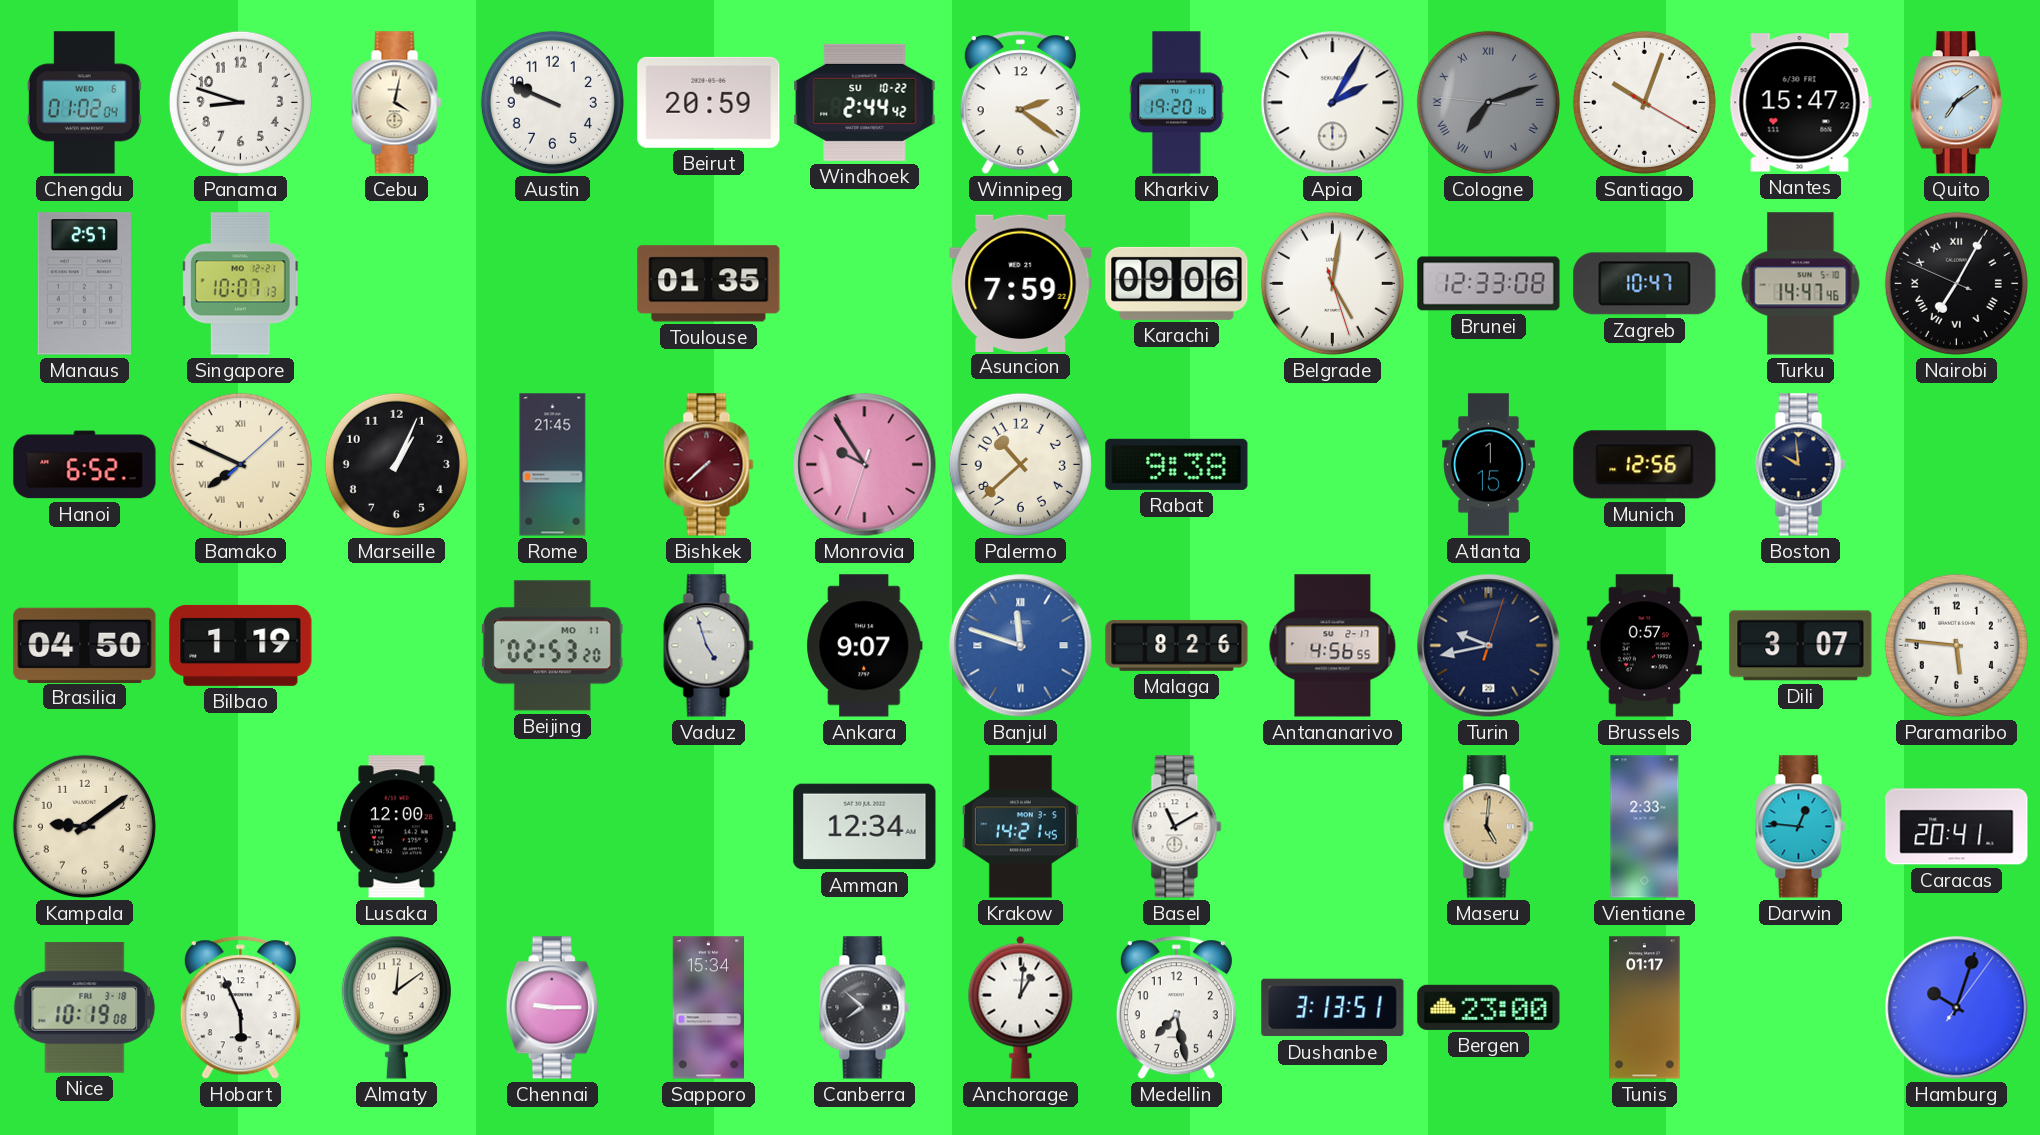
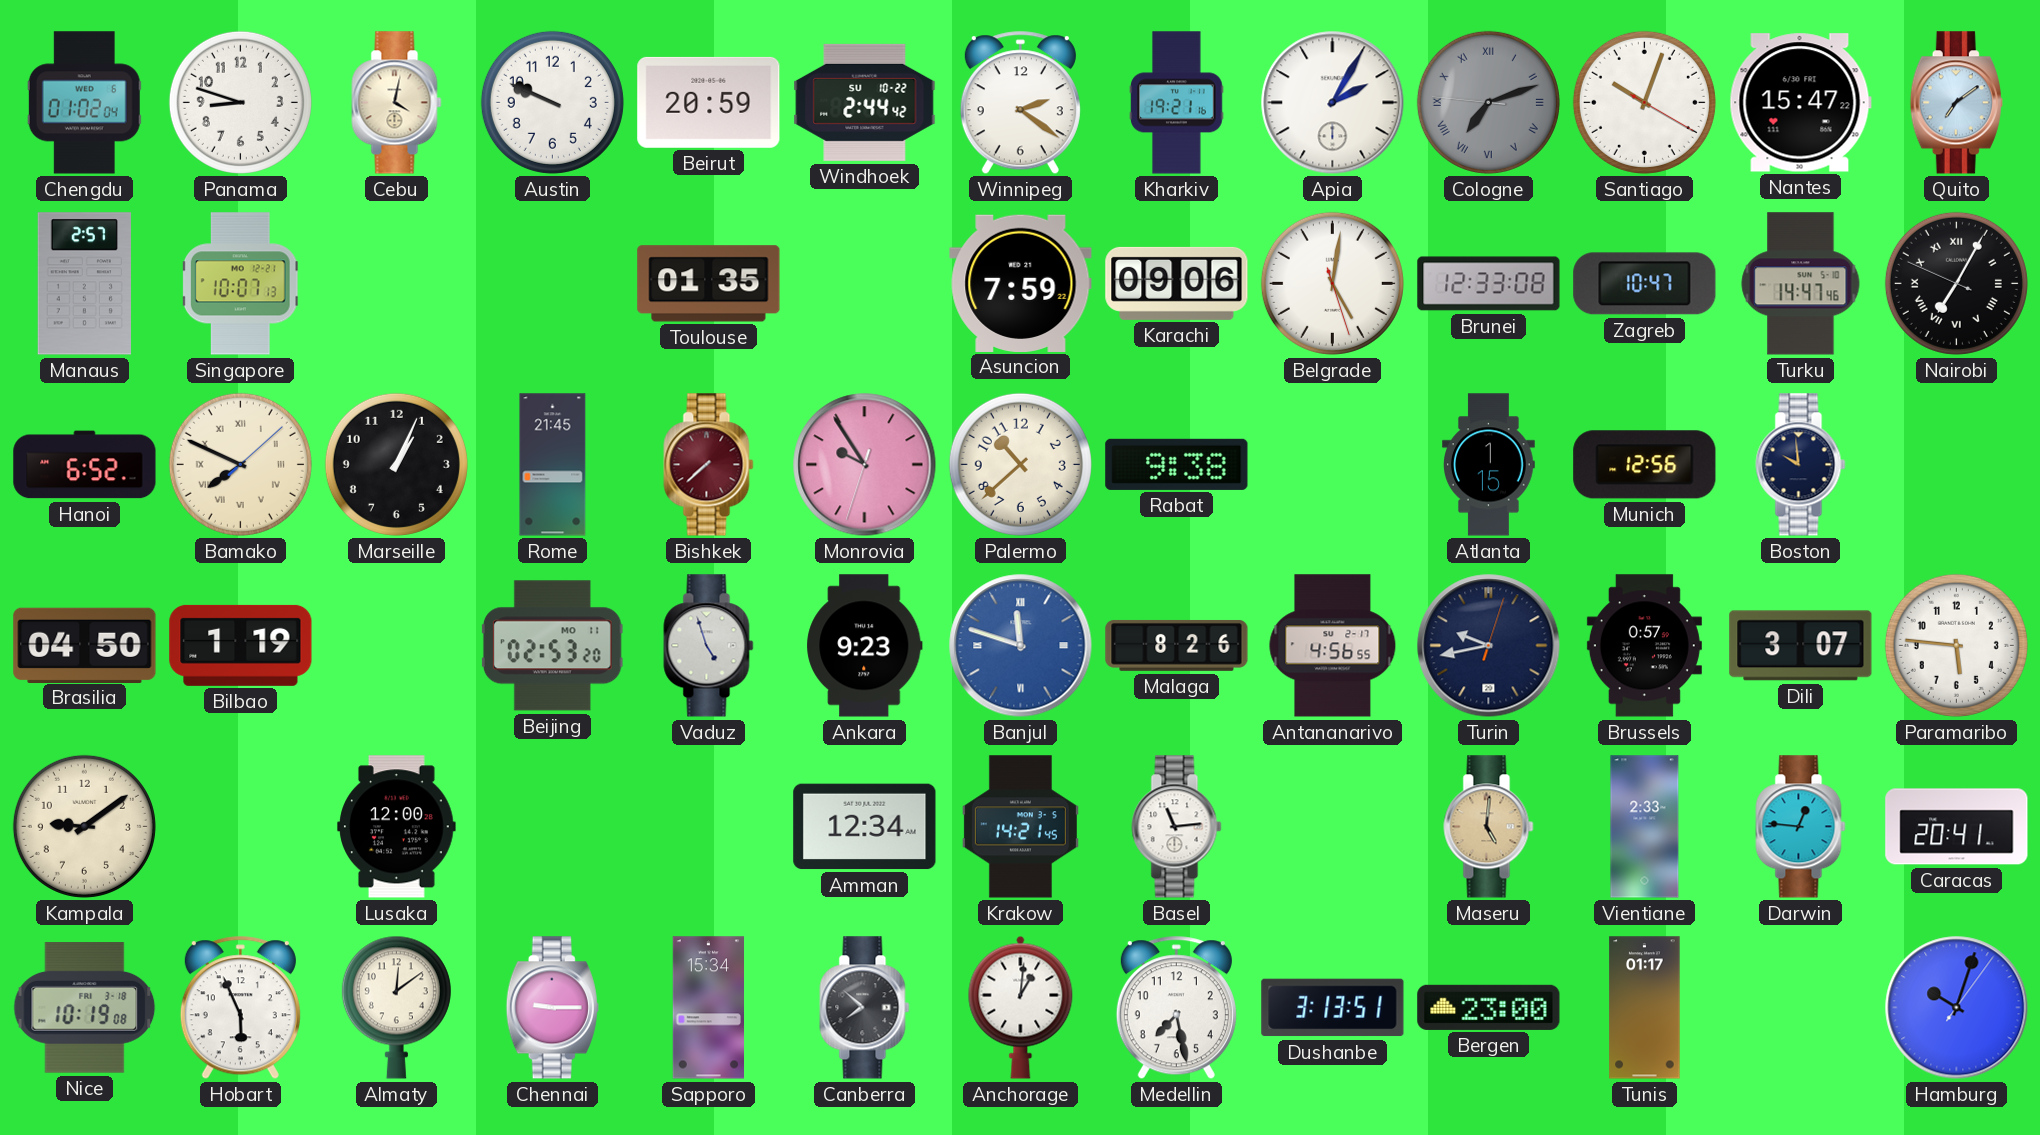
Kharkiv: 19:20 -> 19:21
Ankara: 9:07 -> 9:23
Basel: 11:10 -> 11:14
